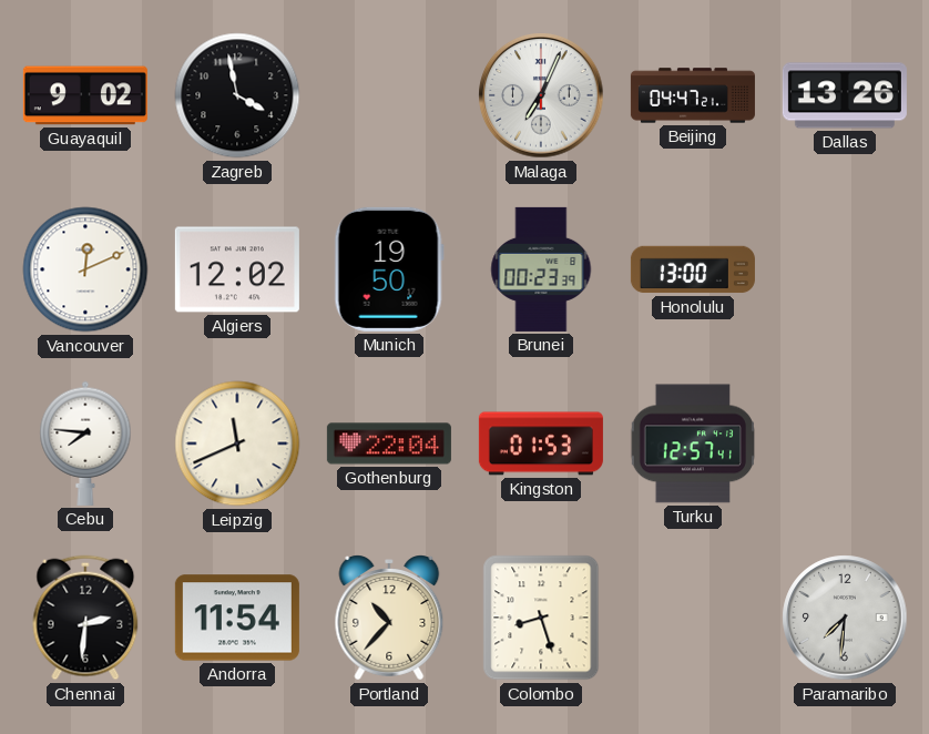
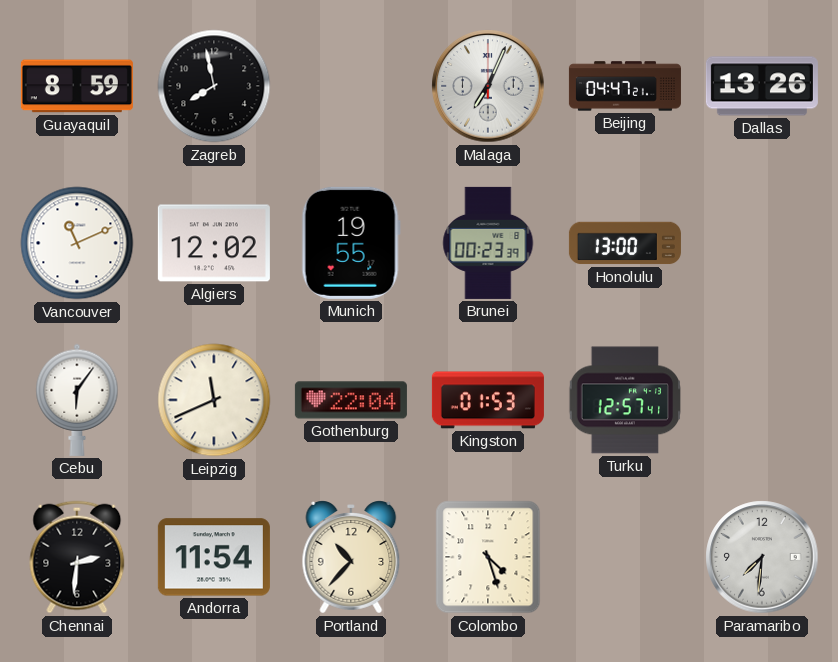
Guayaquil: 9:02 -> 8:59
Zagreb: 3:58 -> 7:58
Vancouver: 12:11 -> 11:11
Munich: 19:50 -> 19:55
Cebu: 7:46 -> 6:06
Colombo: 8:27 -> 4:27
